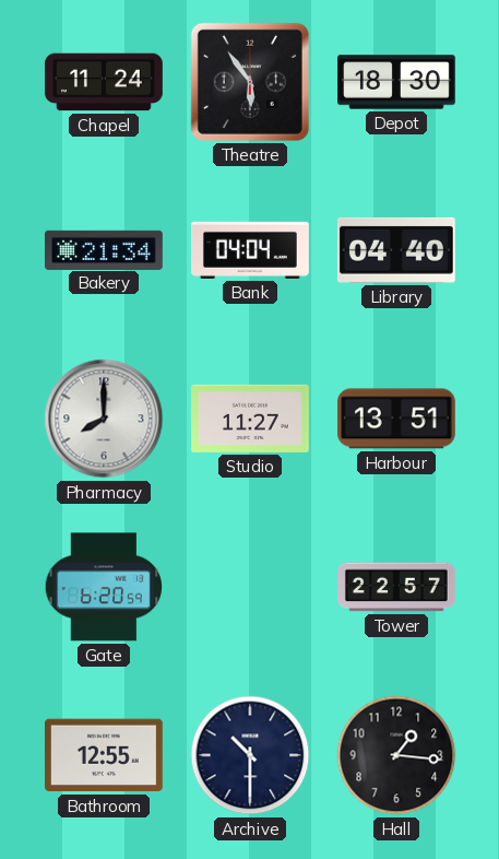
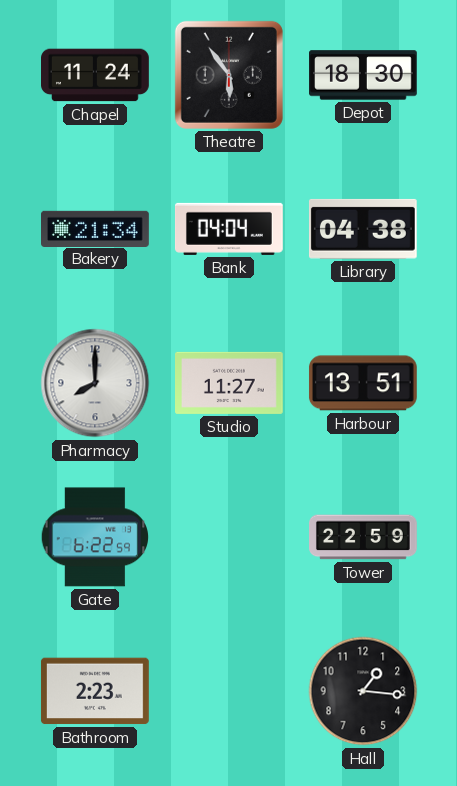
Library: 04:40 -> 04:38
Gate: 6:20 -> 6:22
Tower: 22:57 -> 22:59
Bathroom: 12:55 -> 2:23
Archive: 10:30 -> none
